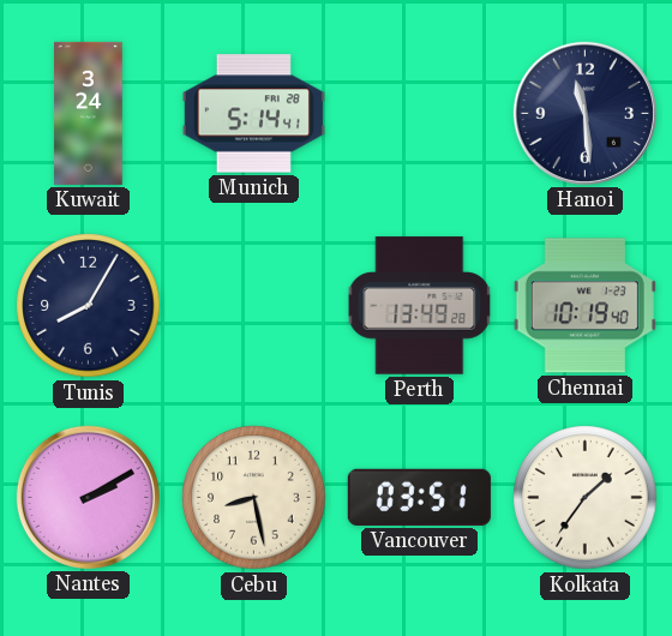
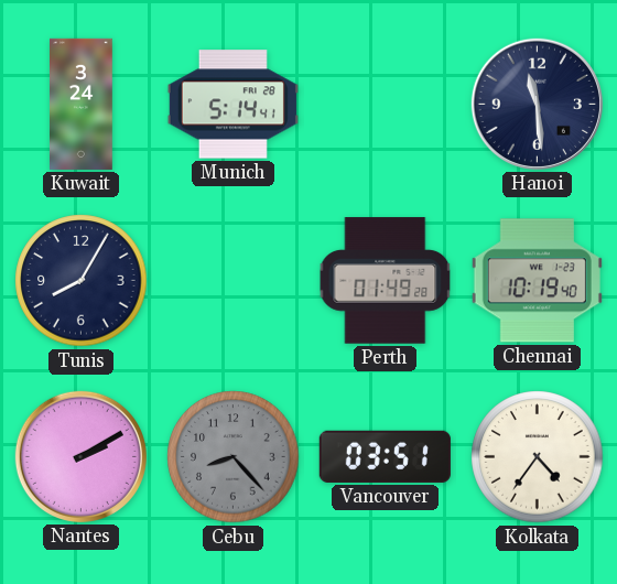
Perth: 13:49 -> 01:49
Cebu: 8:28 -> 8:23
Cebu dial: cream -> grey
Kolkata: 1:36 -> 4:36
